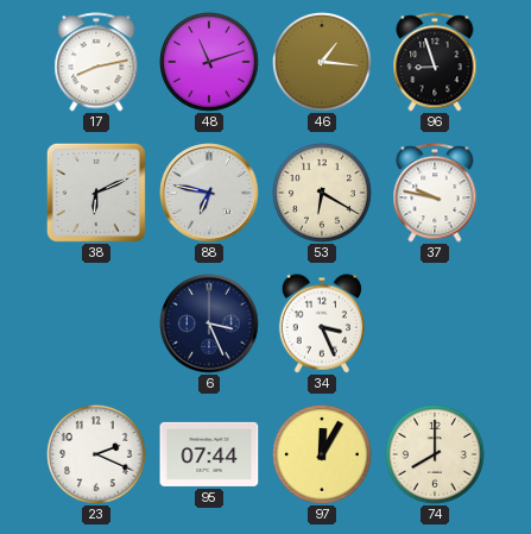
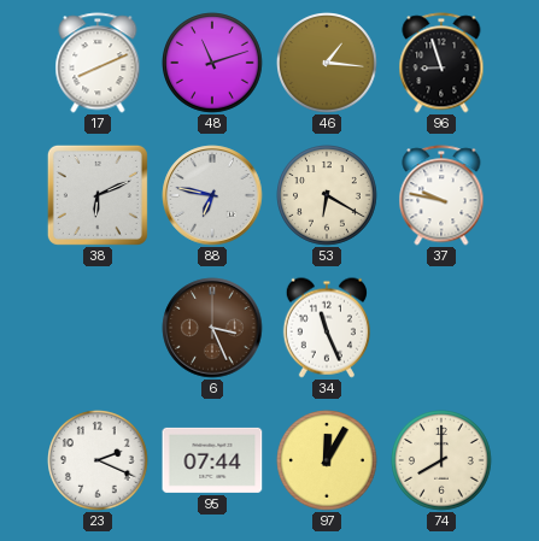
17: 8:13 -> 8:11
6 dial: navy -> brown
34: 3:26 -> 11:26
